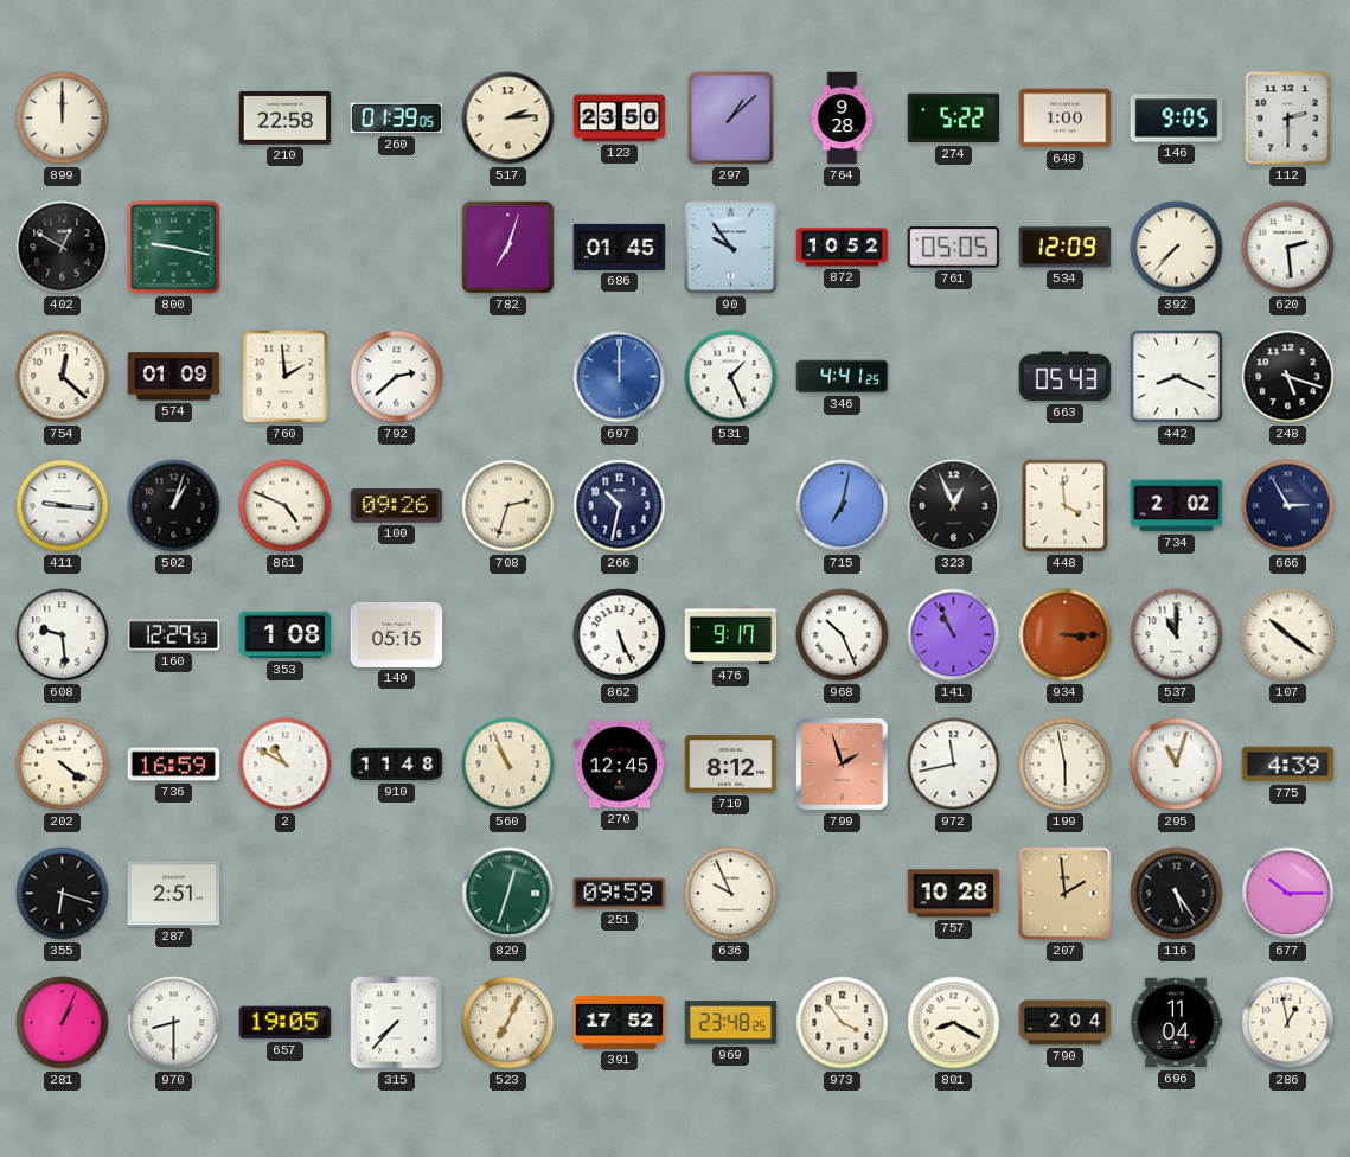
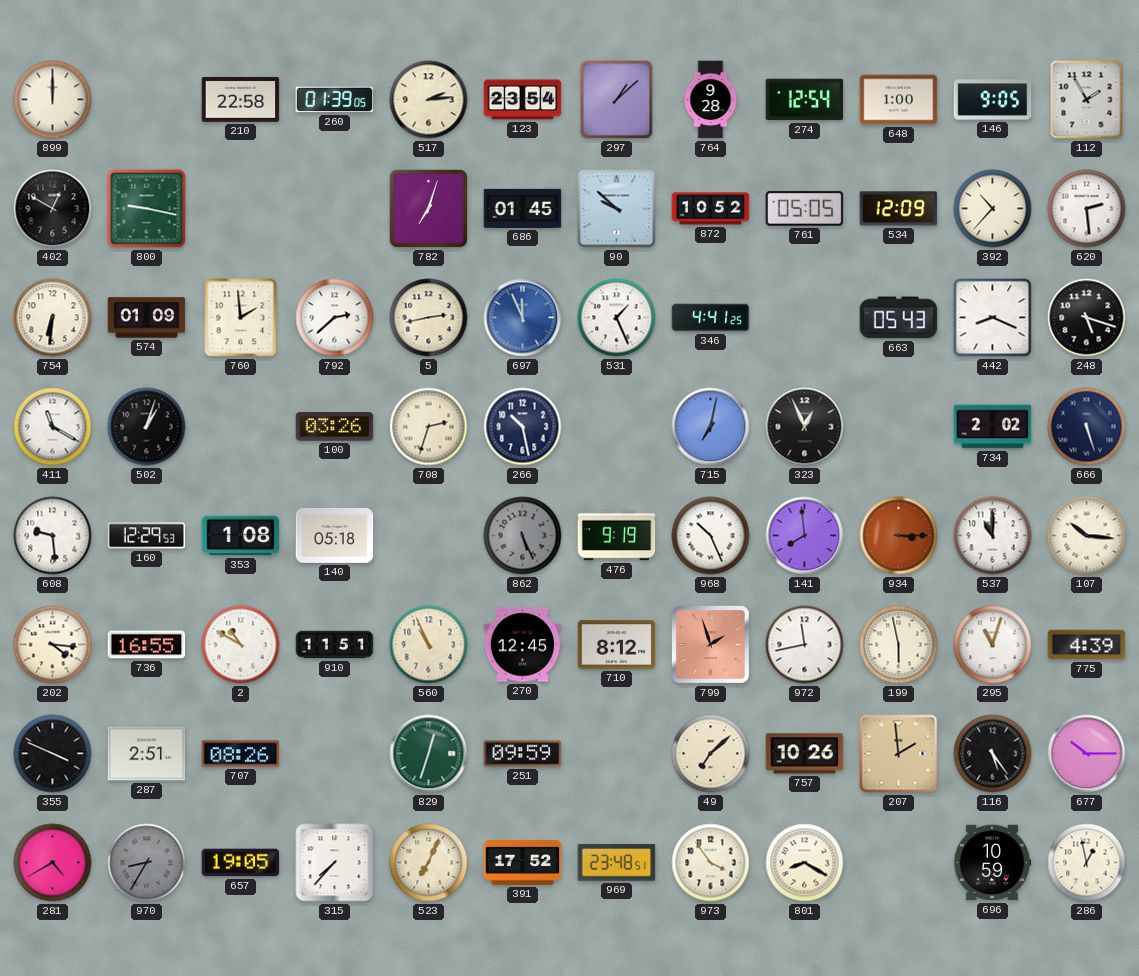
123: 23:50 -> 23:54
274: 5:22 -> 12:54
112: 2:30 -> 1:55
90: 9:54 -> 9:52
392: 7:37 -> 10:37
754: 12:22 -> 6:31
5: none -> 2:43
697: 12:00 -> 11:56
411: 9:16 -> 11:20
861: 4:49 -> none
100: 09:26 -> 03:26
266: 10:32 -> 10:28
448: 3:59 -> none
666: 2:55 -> 5:27
140: 05:15 -> 05:18
862 dial: white -> grey
476: 9:17 -> 9:19
141: 10:56 -> 7:59
107: 10:21 -> 10:16
202: 4:21 -> 4:16
736: 16:59 -> 16:55
910: 11:48 -> 11:51
355: 6:18 -> 3:49
707: none -> 08:26
636: 9:56 -> none
49: none -> 7:08
757: 10:28 -> 10:26
281: 1:04 -> 4:40
970: 8:30 -> 8:35
970 dial: white -> grey
969: 23:48:25 -> 23:48:51
790: 2:04 -> none
696: 11:04 -> 10:59
